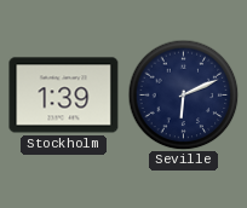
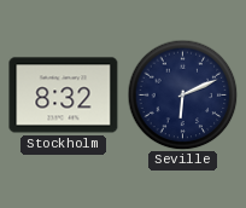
Stockholm: 1:39 -> 8:32
